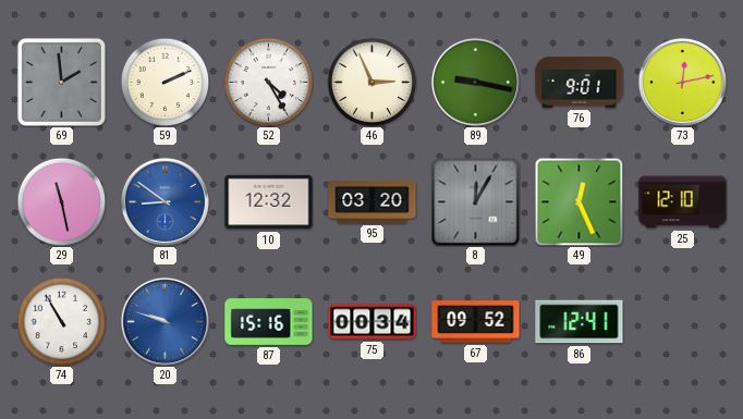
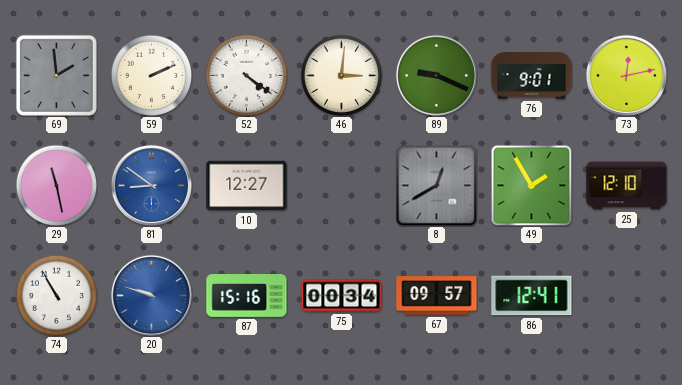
52: 4:25 -> 4:21
46: 2:56 -> 3:01
89: 9:17 -> 9:19
10: 12:32 -> 12:27
95: 03:20 -> none
8: 12:05 -> 12:40
49: 12:26 -> 1:55
67: 09:52 -> 09:57
